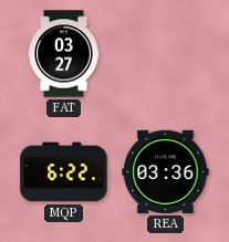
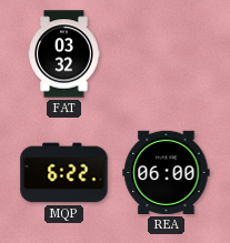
FAT: 03:27 -> 03:32
REA: 03:36 -> 06:00
